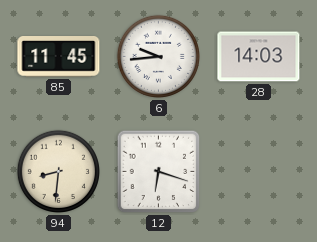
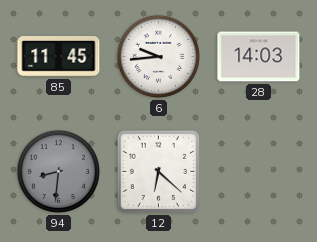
94 dial: cream -> grey
12: 6:18 -> 6:22
